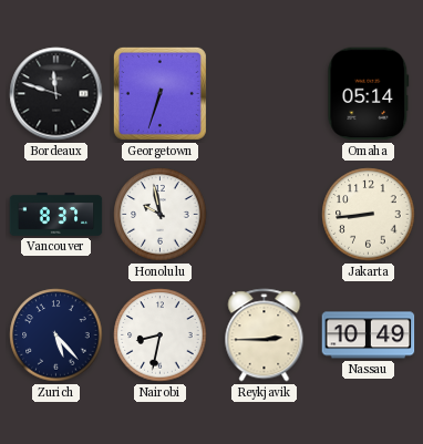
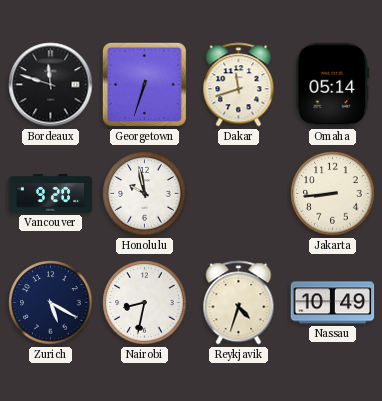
Dakar: none -> 11:42
Vancouver: 8:37 -> 9:20
Zurich: 5:23 -> 5:20
Reykjavik: 2:45 -> 4:33
